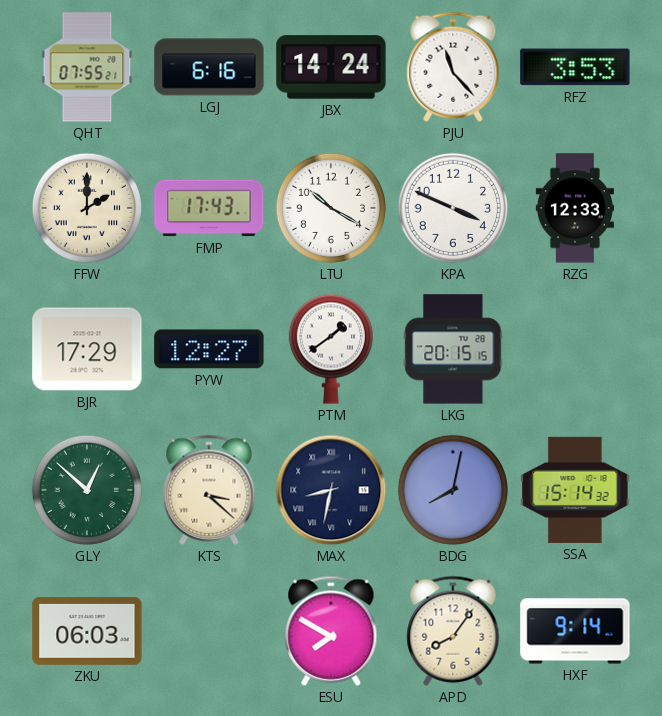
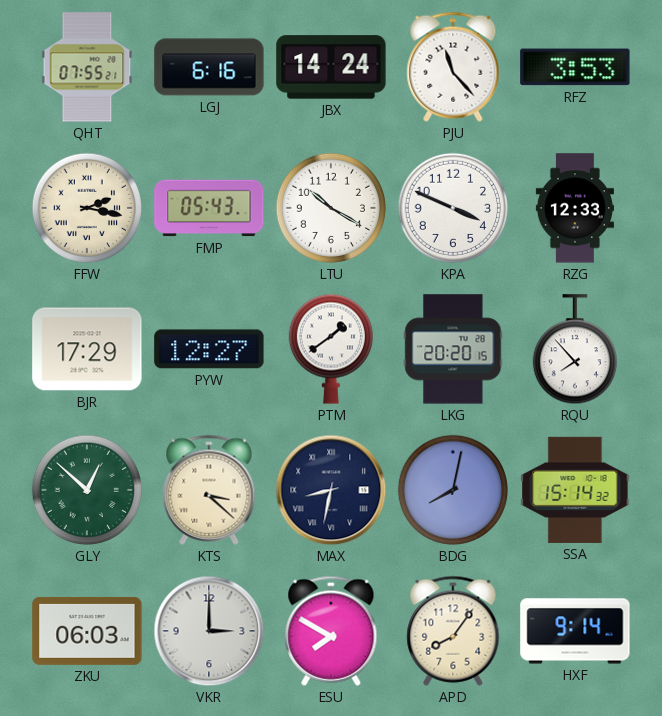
FFW: 2:00 -> 2:17
FMP: 17:43 -> 05:43
LKG: 20:15 -> 20:20
RQU: none -> 7:53
VKR: none -> 3:00
